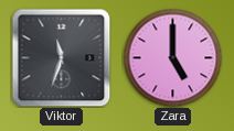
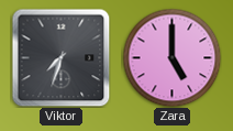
Viktor: 11:33 -> 7:33
